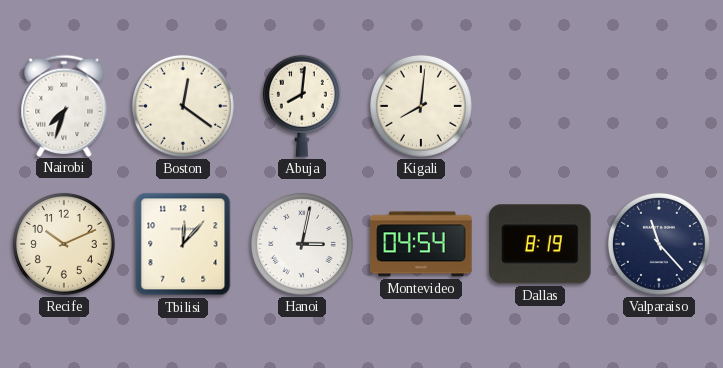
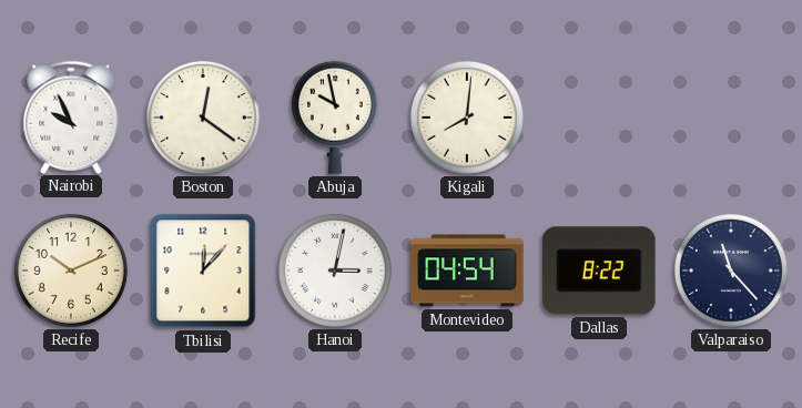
Nairobi: 7:33 -> 9:56
Abuja: 8:01 -> 9:58
Dallas: 8:19 -> 8:22
